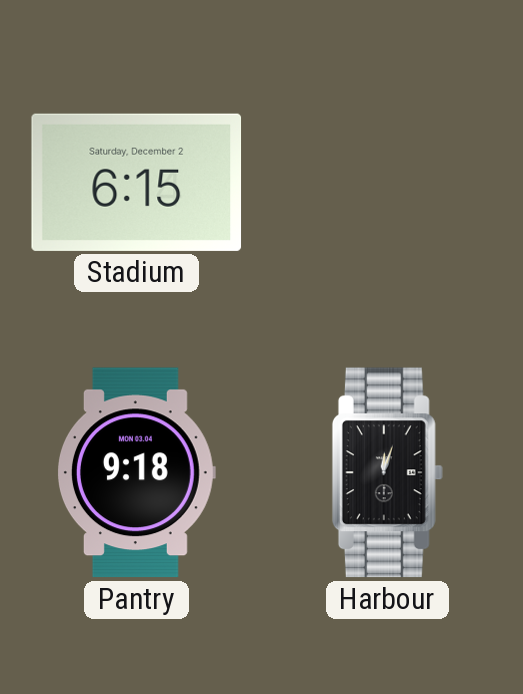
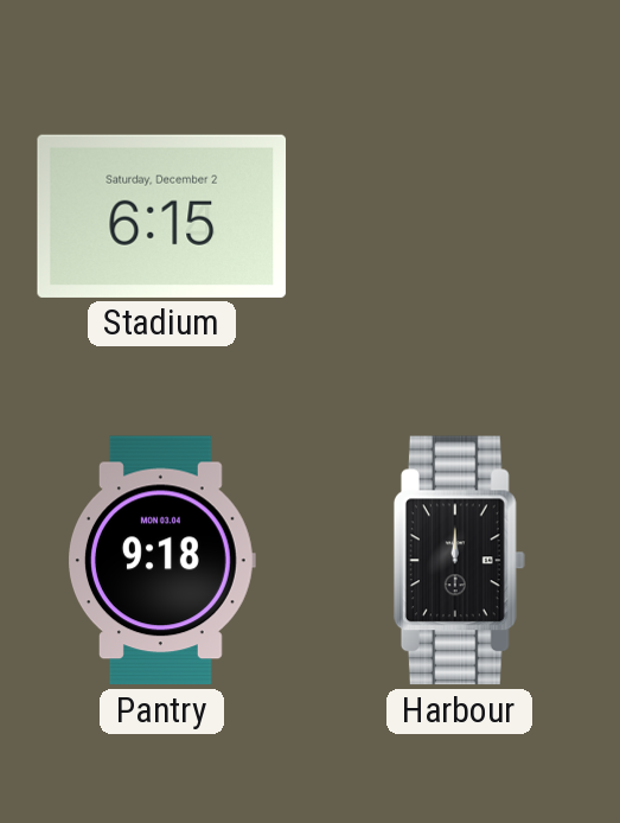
Harbour: 12:03 -> 12:00
